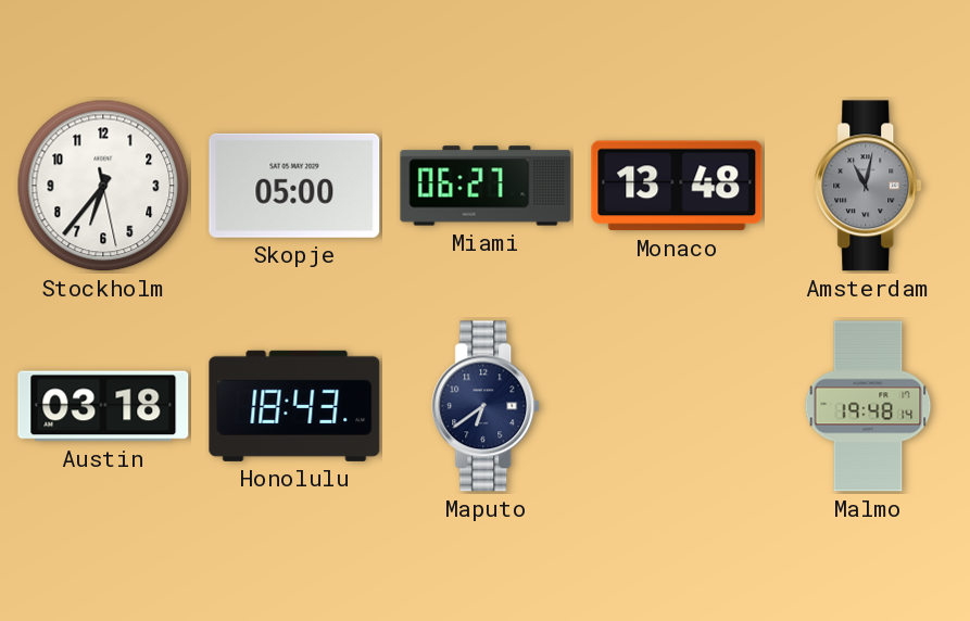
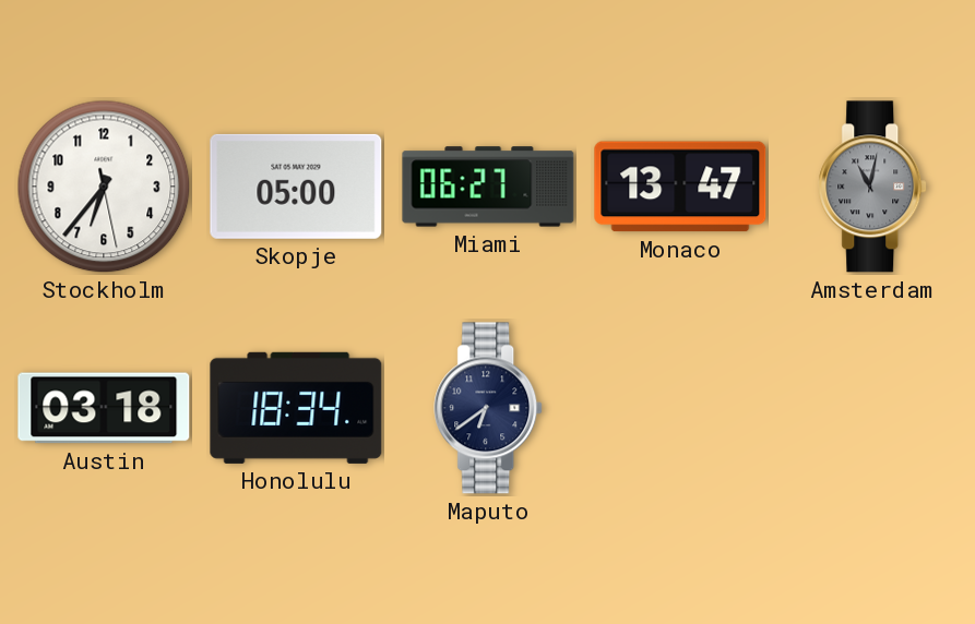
Monaco: 13:48 -> 13:47
Honolulu: 18:43 -> 18:34
Malmo: 19:48 -> none
